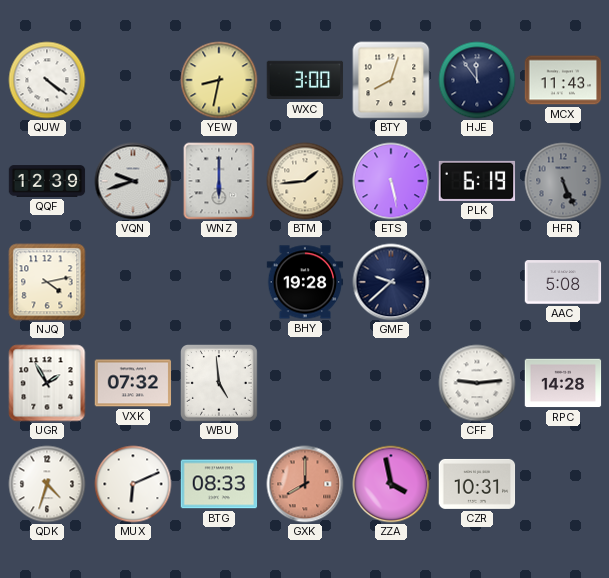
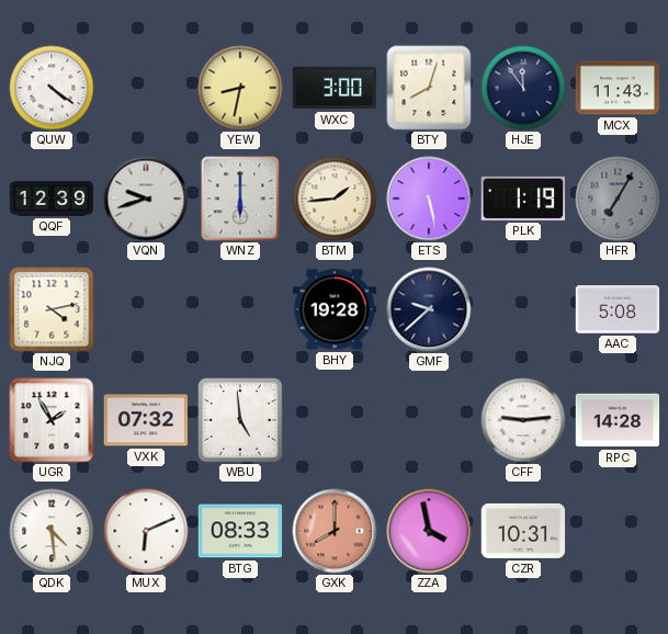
PLK: 6:19 -> 1:19
HFR: 5:26 -> 7:05
QDK: 4:33 -> 4:29
